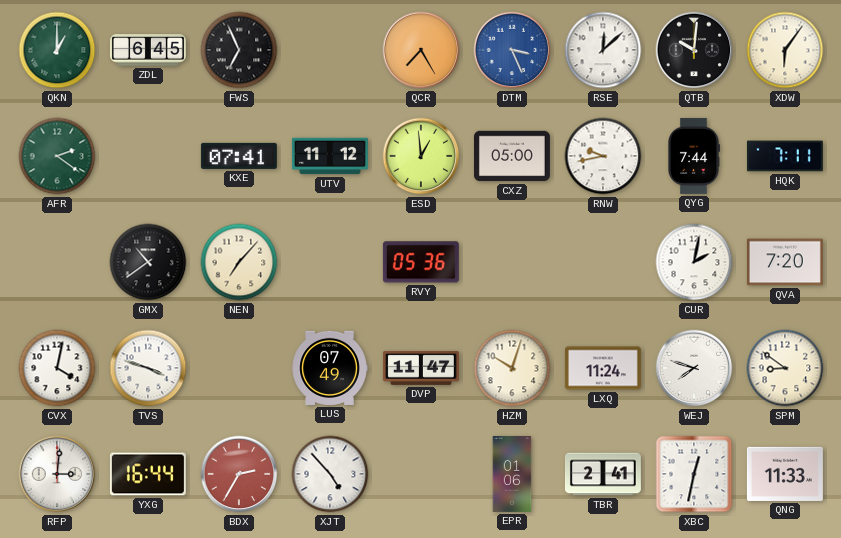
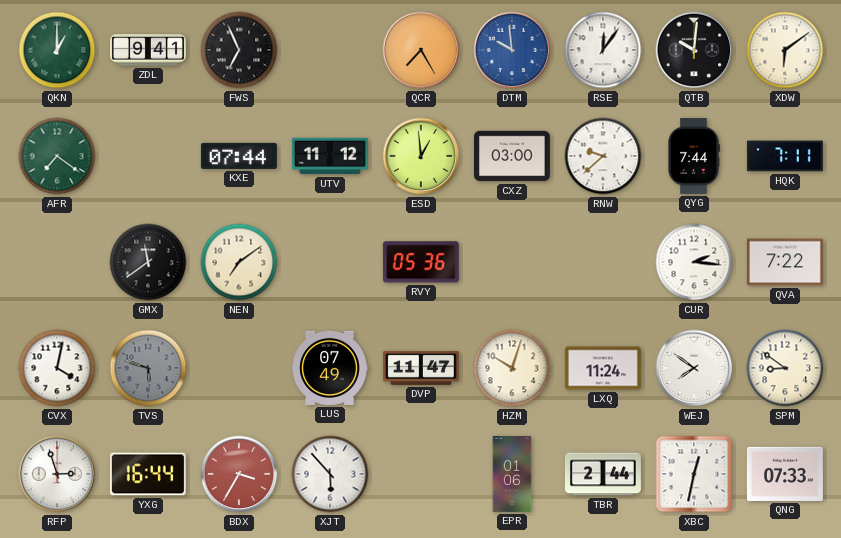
ZDL: 6:45 -> 9:41
DTM: 3:26 -> 9:59
RSE: 12:08 -> 12:06
XDW: 6:06 -> 6:09
AFR: 2:21 -> 7:21
KXE: 07:41 -> 07:44
CXZ: 05:00 -> 03:00
RNW: 9:43 -> 9:38
GMX: 10:39 -> 11:39
NEN: 7:07 -> 7:09
CUR: 2:02 -> 2:16
QVA: 7:20 -> 7:22
TVS: 3:48 -> 5:48
TVS dial: white -> grey
WEJ: 7:48 -> 7:51
RFP: 3:01 -> 2:57
BDX: 2:35 -> 3:35
XJT: 4:53 -> 5:53
TBR: 2:41 -> 2:44
QNG: 11:33 -> 07:33
